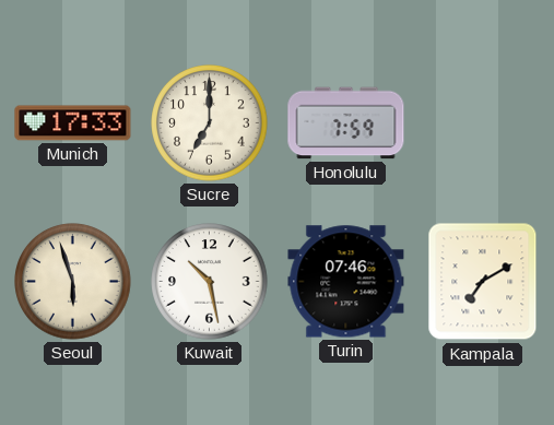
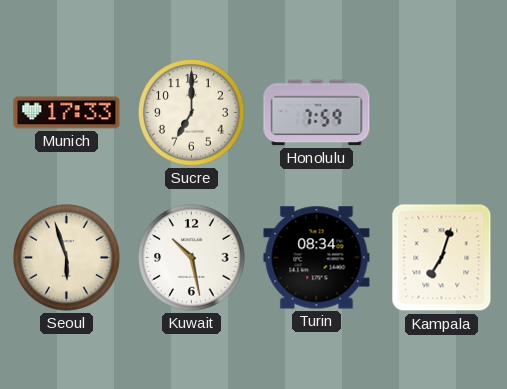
Turin: 07:46 -> 08:34
Kampala: 7:10 -> 7:03
